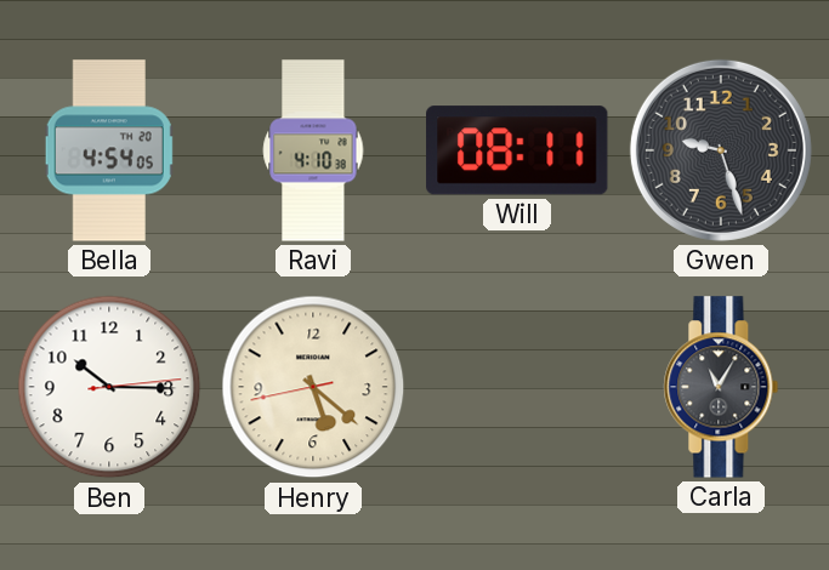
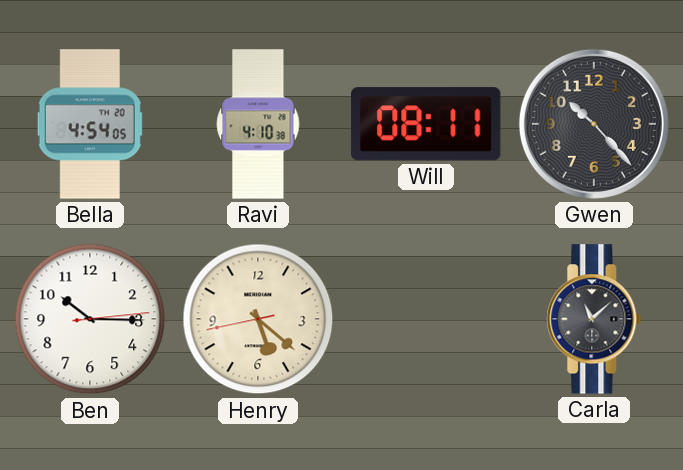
Gwen: 9:27 -> 10:23
Carla: 11:05 -> 11:08
